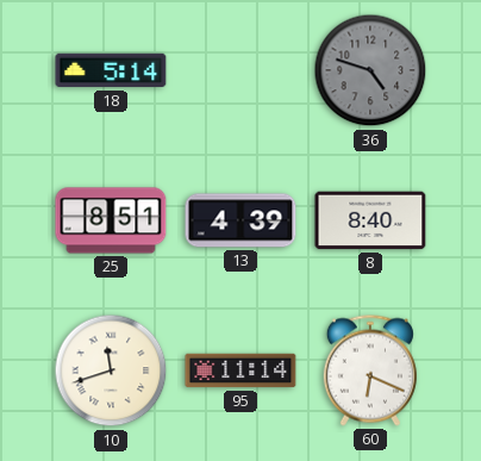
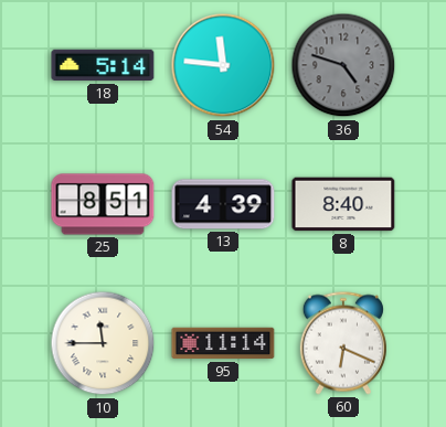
54: none -> 11:46
10: 11:42 -> 11:45
